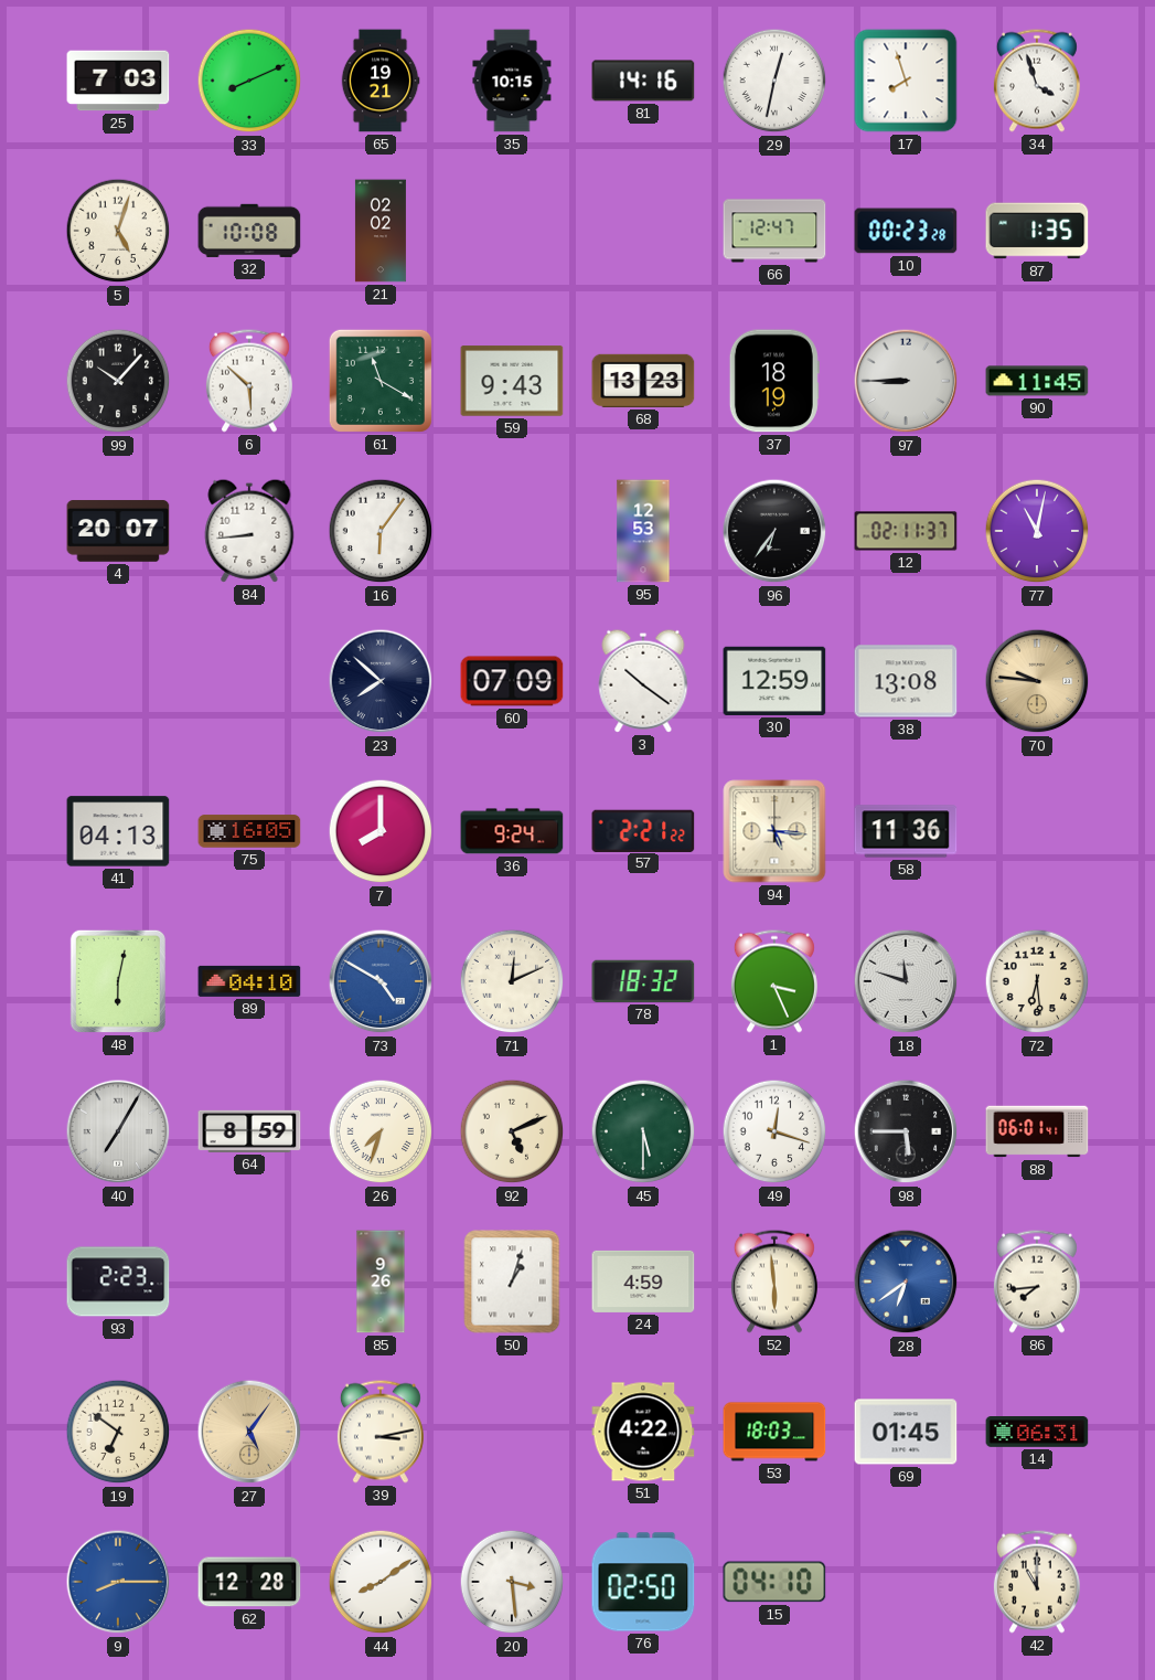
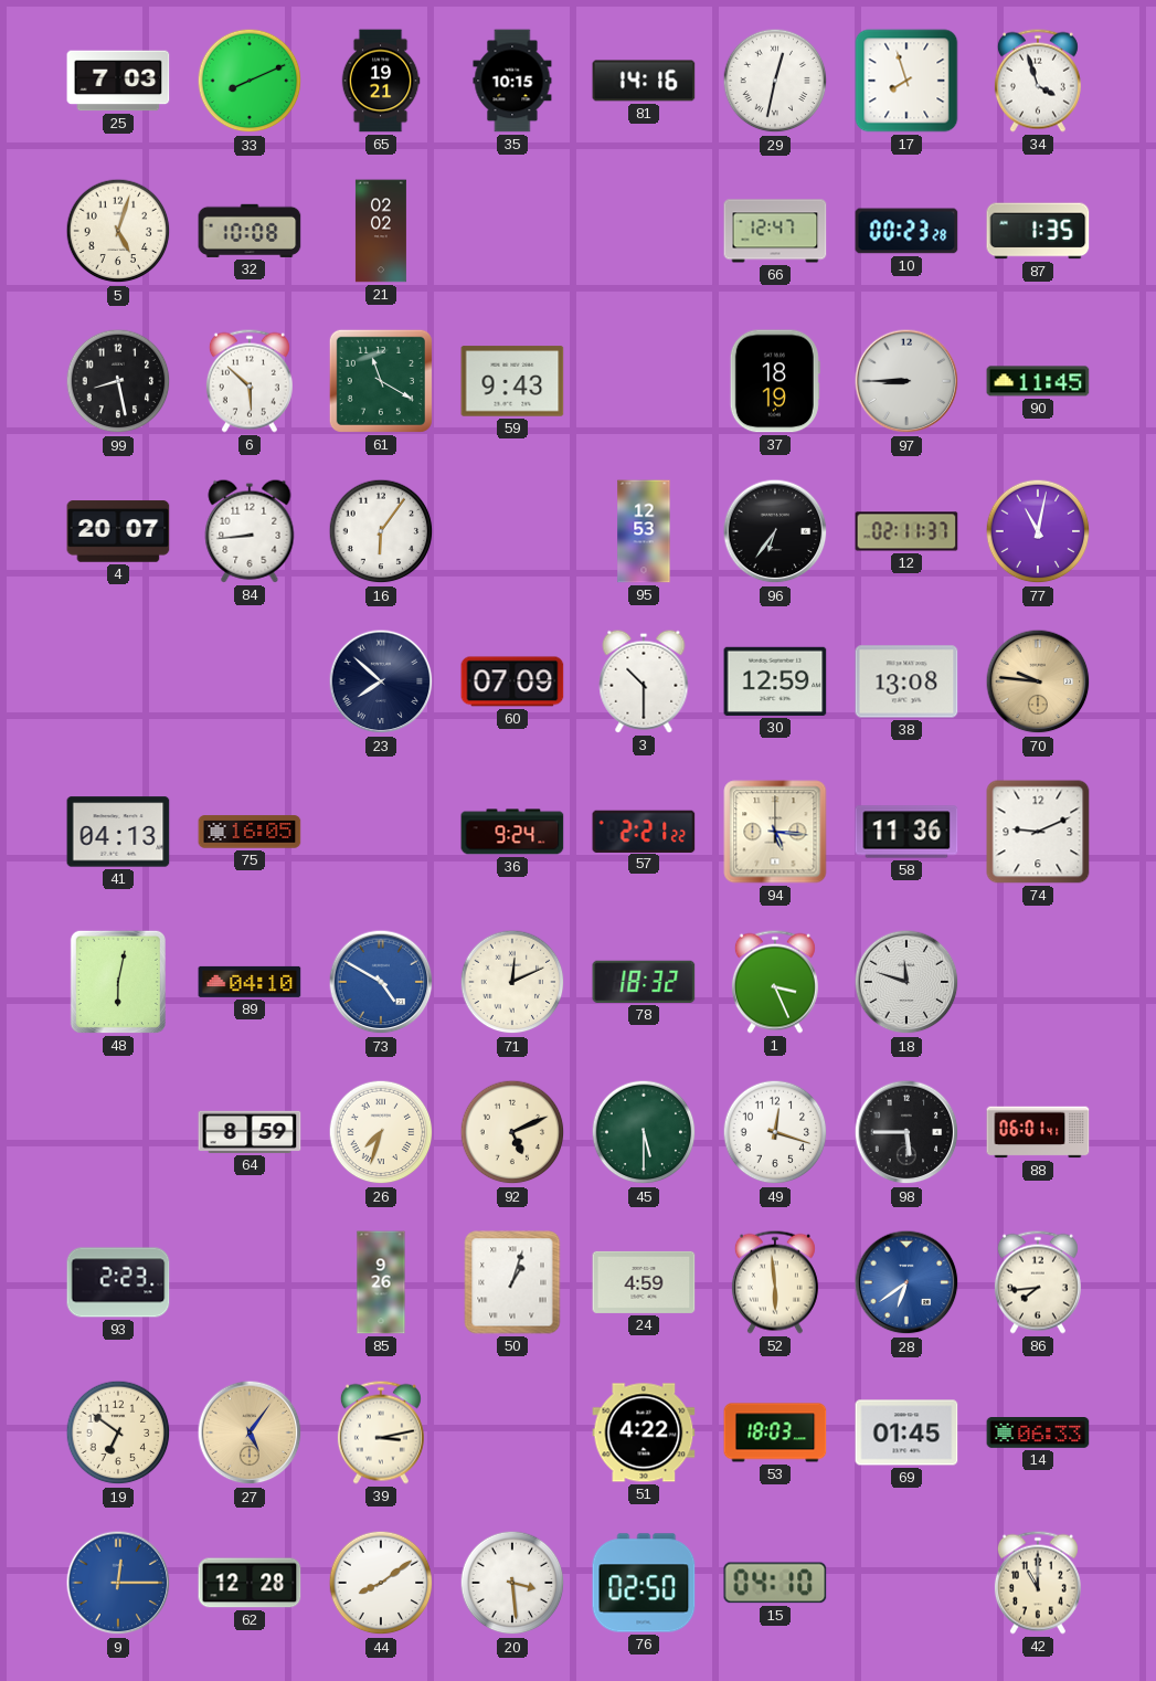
99: 10:07 -> 8:28
68: 13:23 -> none
3: 10:21 -> 10:30
7: 8:00 -> none
74: none -> 9:11
72: 6:29 -> none
40: 7:05 -> none
14: 06:31 -> 06:33
9: 8:15 -> 12:15
